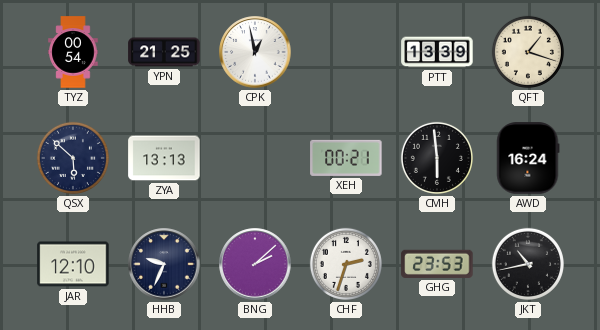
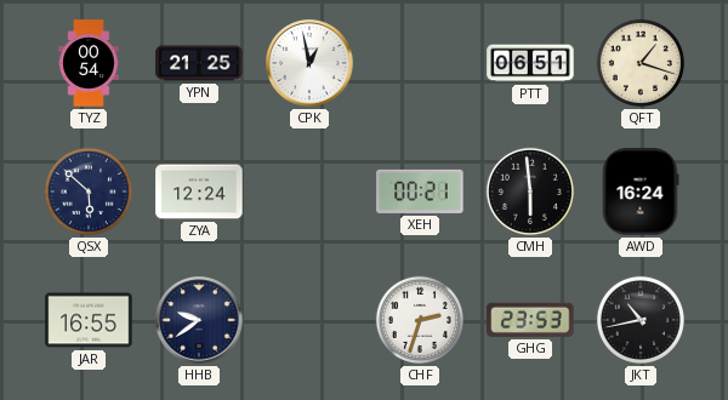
PTT: 13:39 -> 06:51
ZYA: 13:13 -> 12:24
JAR: 12:10 -> 16:55
HHB: 9:34 -> 9:39
BNG: 2:08 -> none
